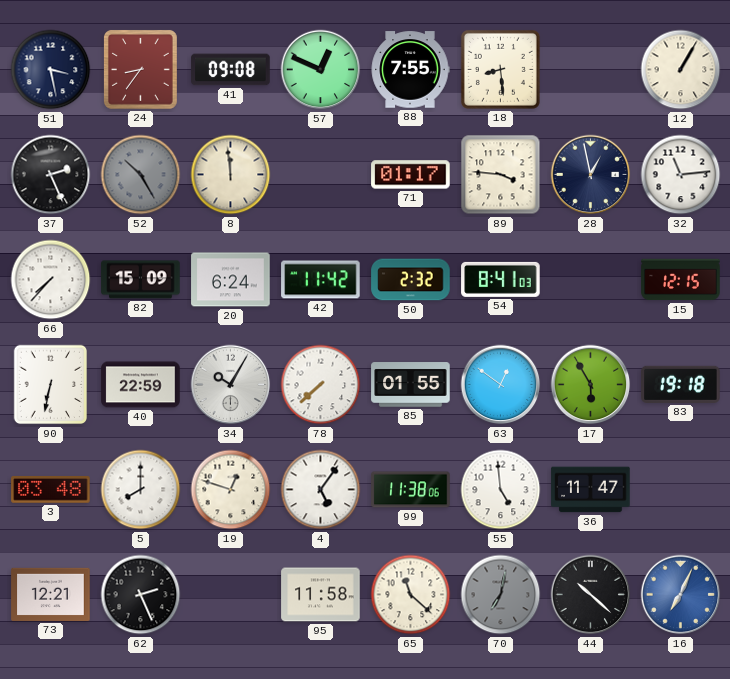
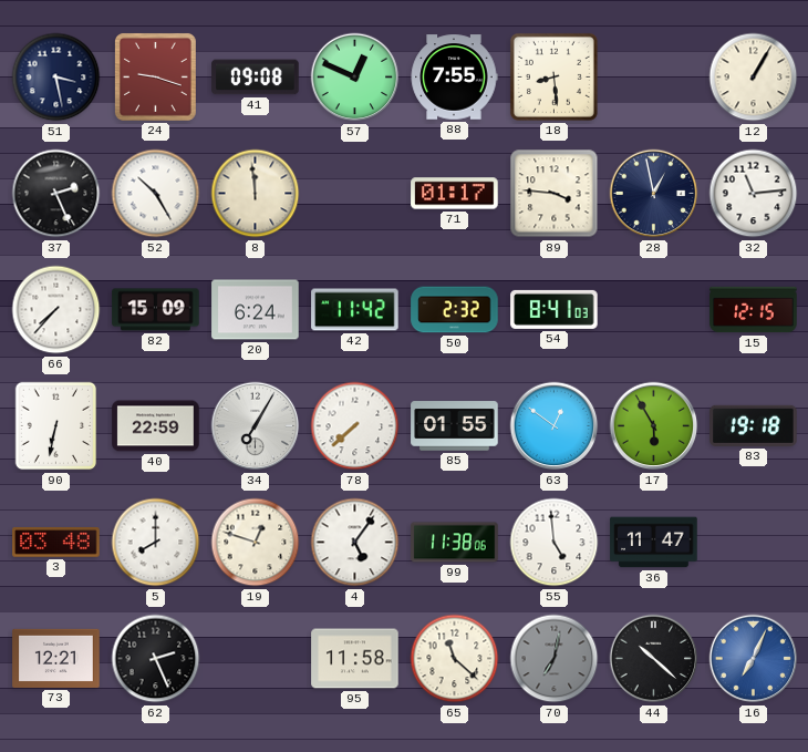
24: 8:36 -> 9:18
52 dial: grey -> white
34: 10:05 -> 7:05
